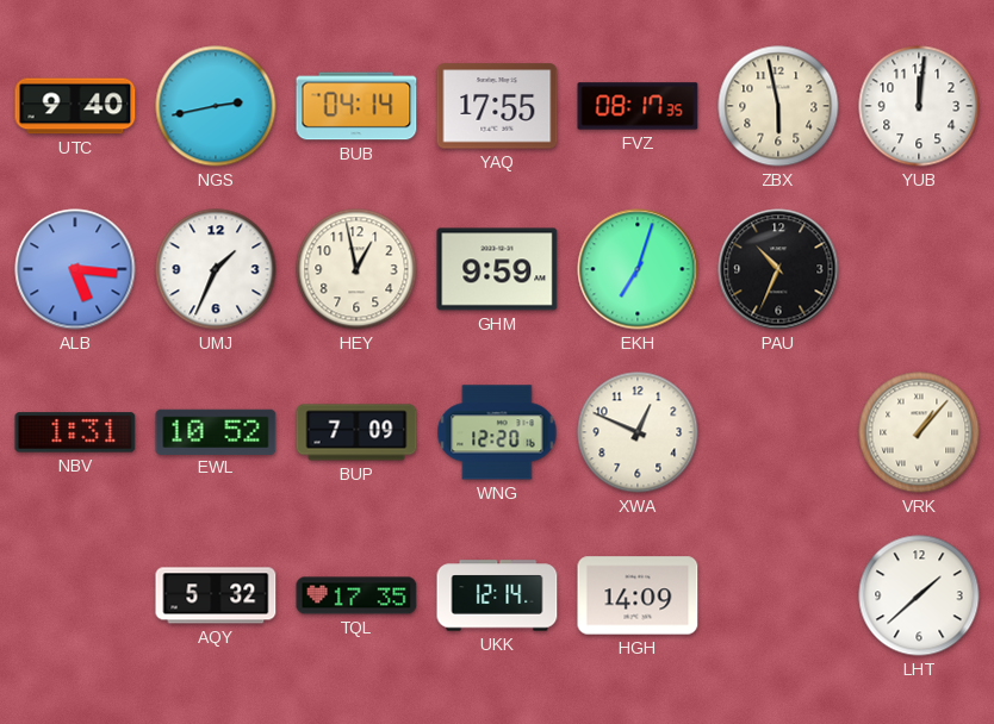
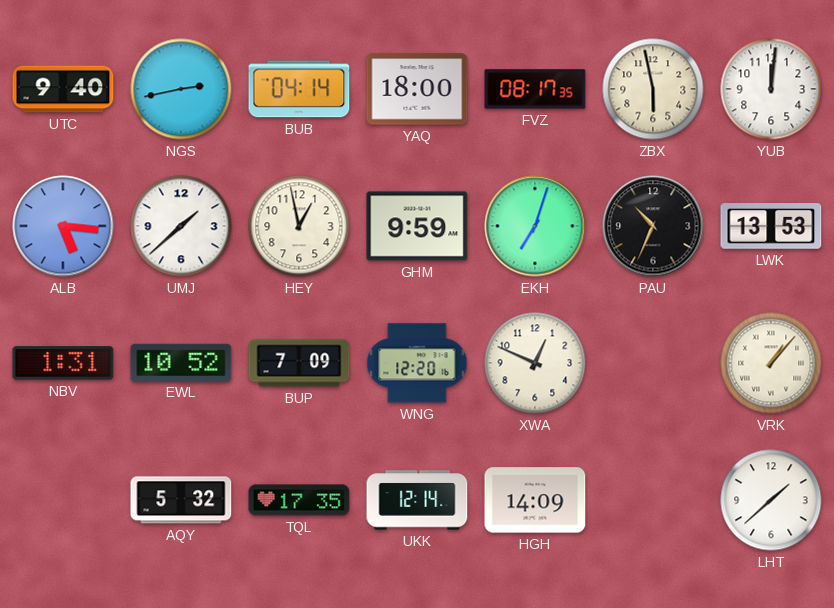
YAQ: 17:55 -> 18:00
UMJ: 1:34 -> 1:38
LWK: none -> 13:53
